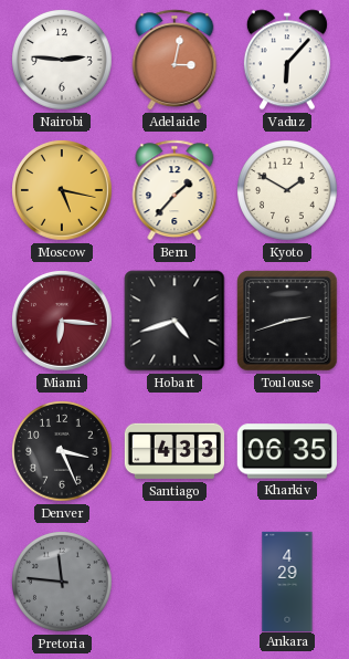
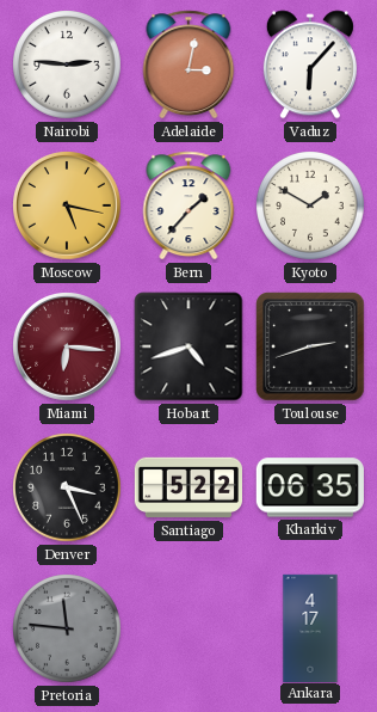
Santiago: 4:33 -> 5:22
Ankara: 4:29 -> 4:17
